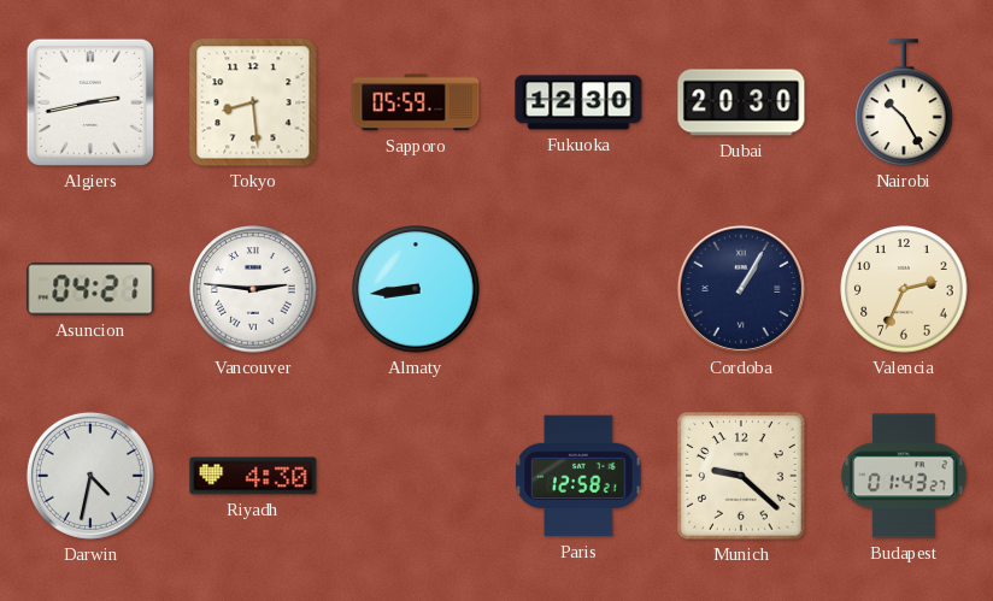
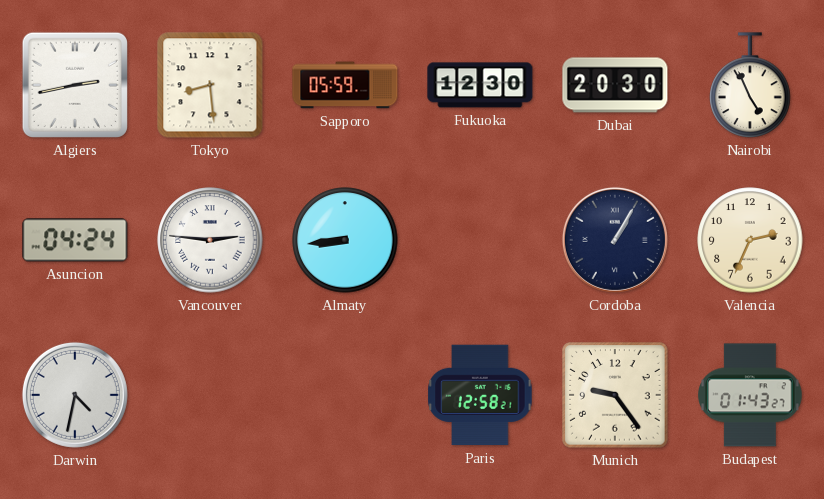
Nairobi: 10:25 -> 4:56
Asuncion: 04:21 -> 04:24
Riyadh: 4:30 -> none
Munich: 9:22 -> 9:24
